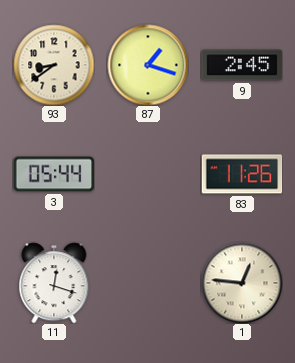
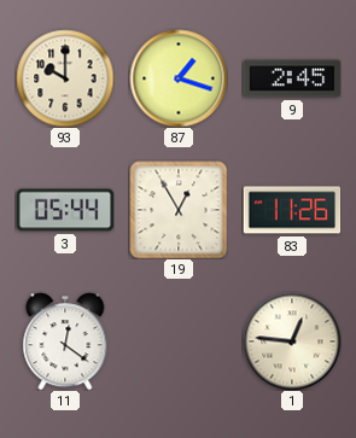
93: 8:39 -> 10:00
19: none -> 12:55
11: 12:18 -> 12:21
